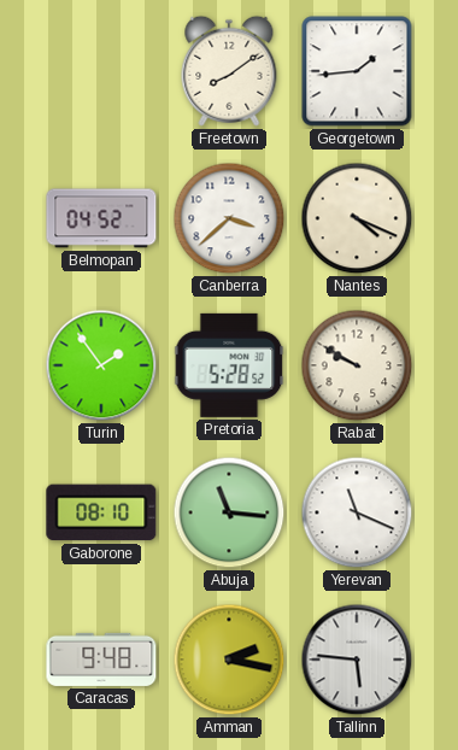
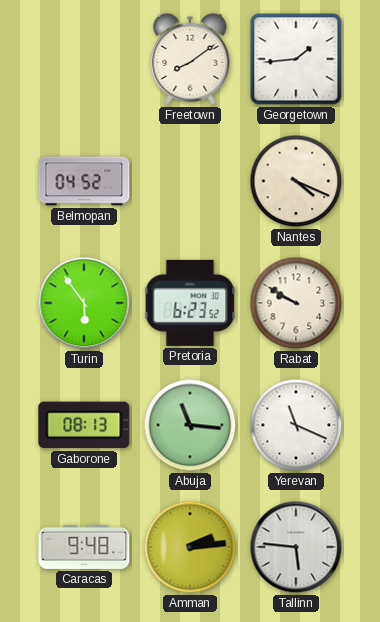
Canberra: 3:38 -> none
Turin: 1:54 -> 5:54
Pretoria: 5:28 -> 6:23
Gaborone: 08:10 -> 08:13
Amman: 2:17 -> 2:14
